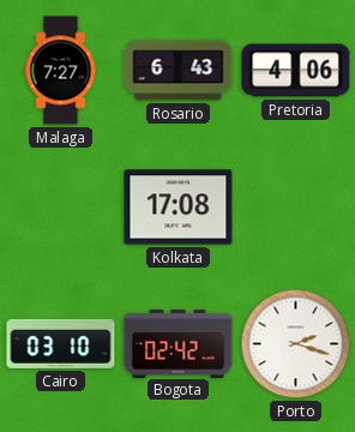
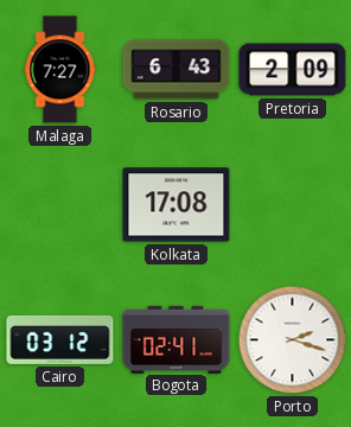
Pretoria: 4:06 -> 2:09
Cairo: 03:10 -> 03:12
Bogota: 02:42 -> 02:41
